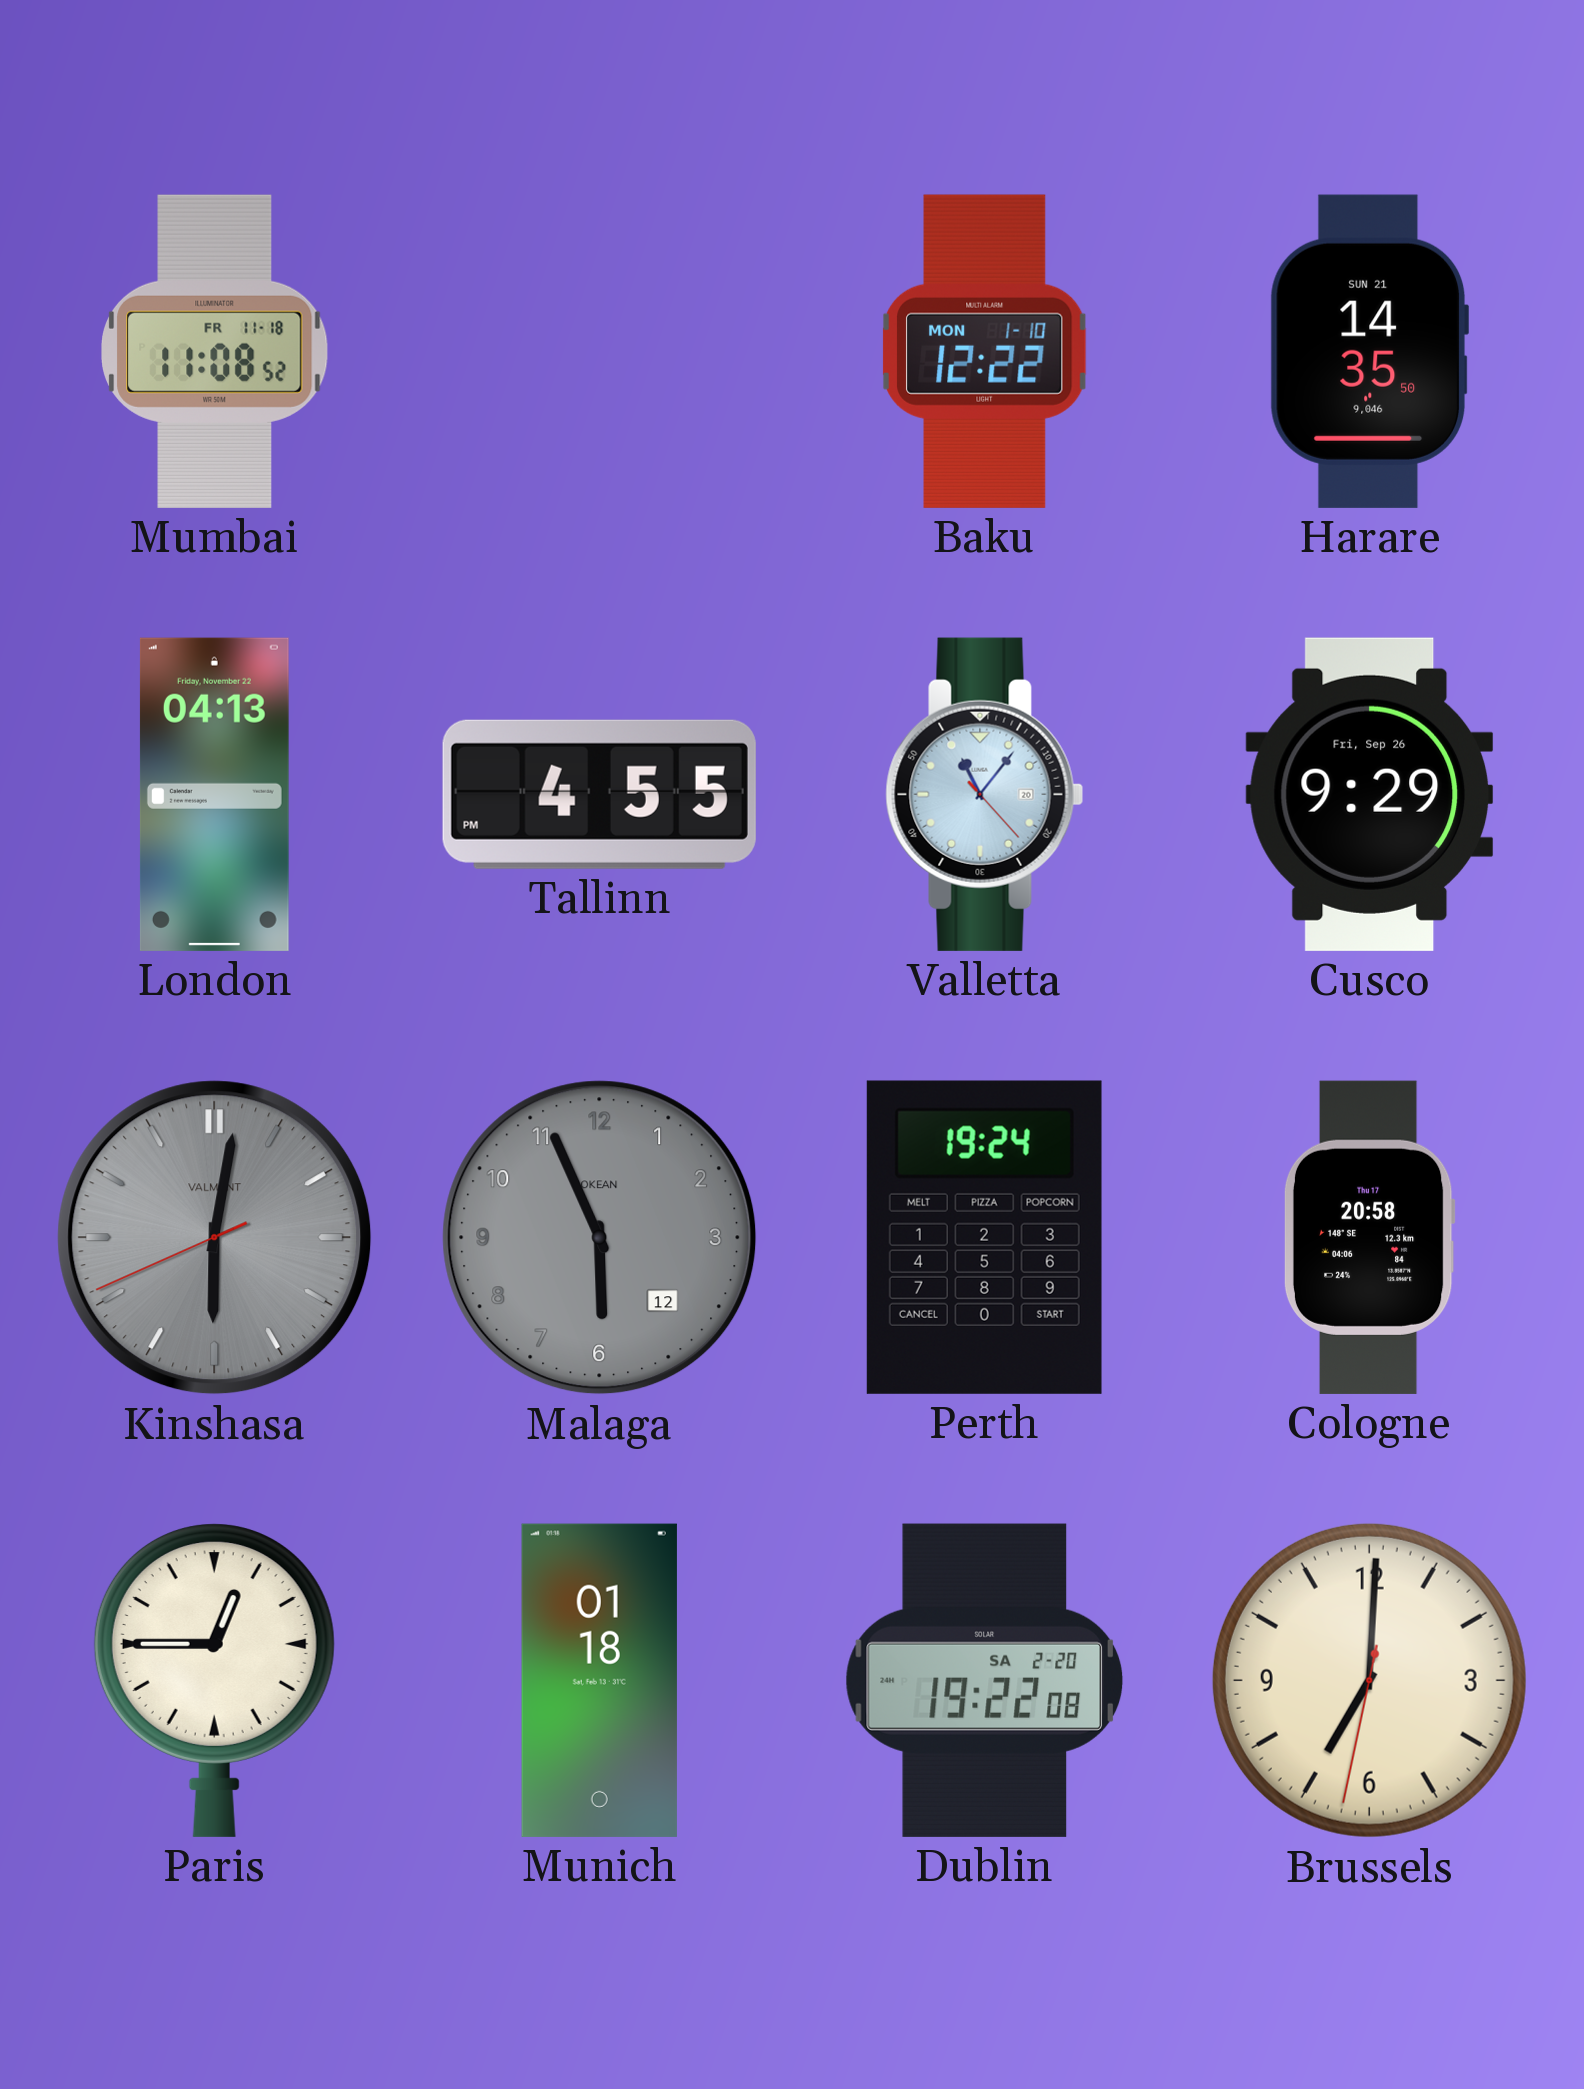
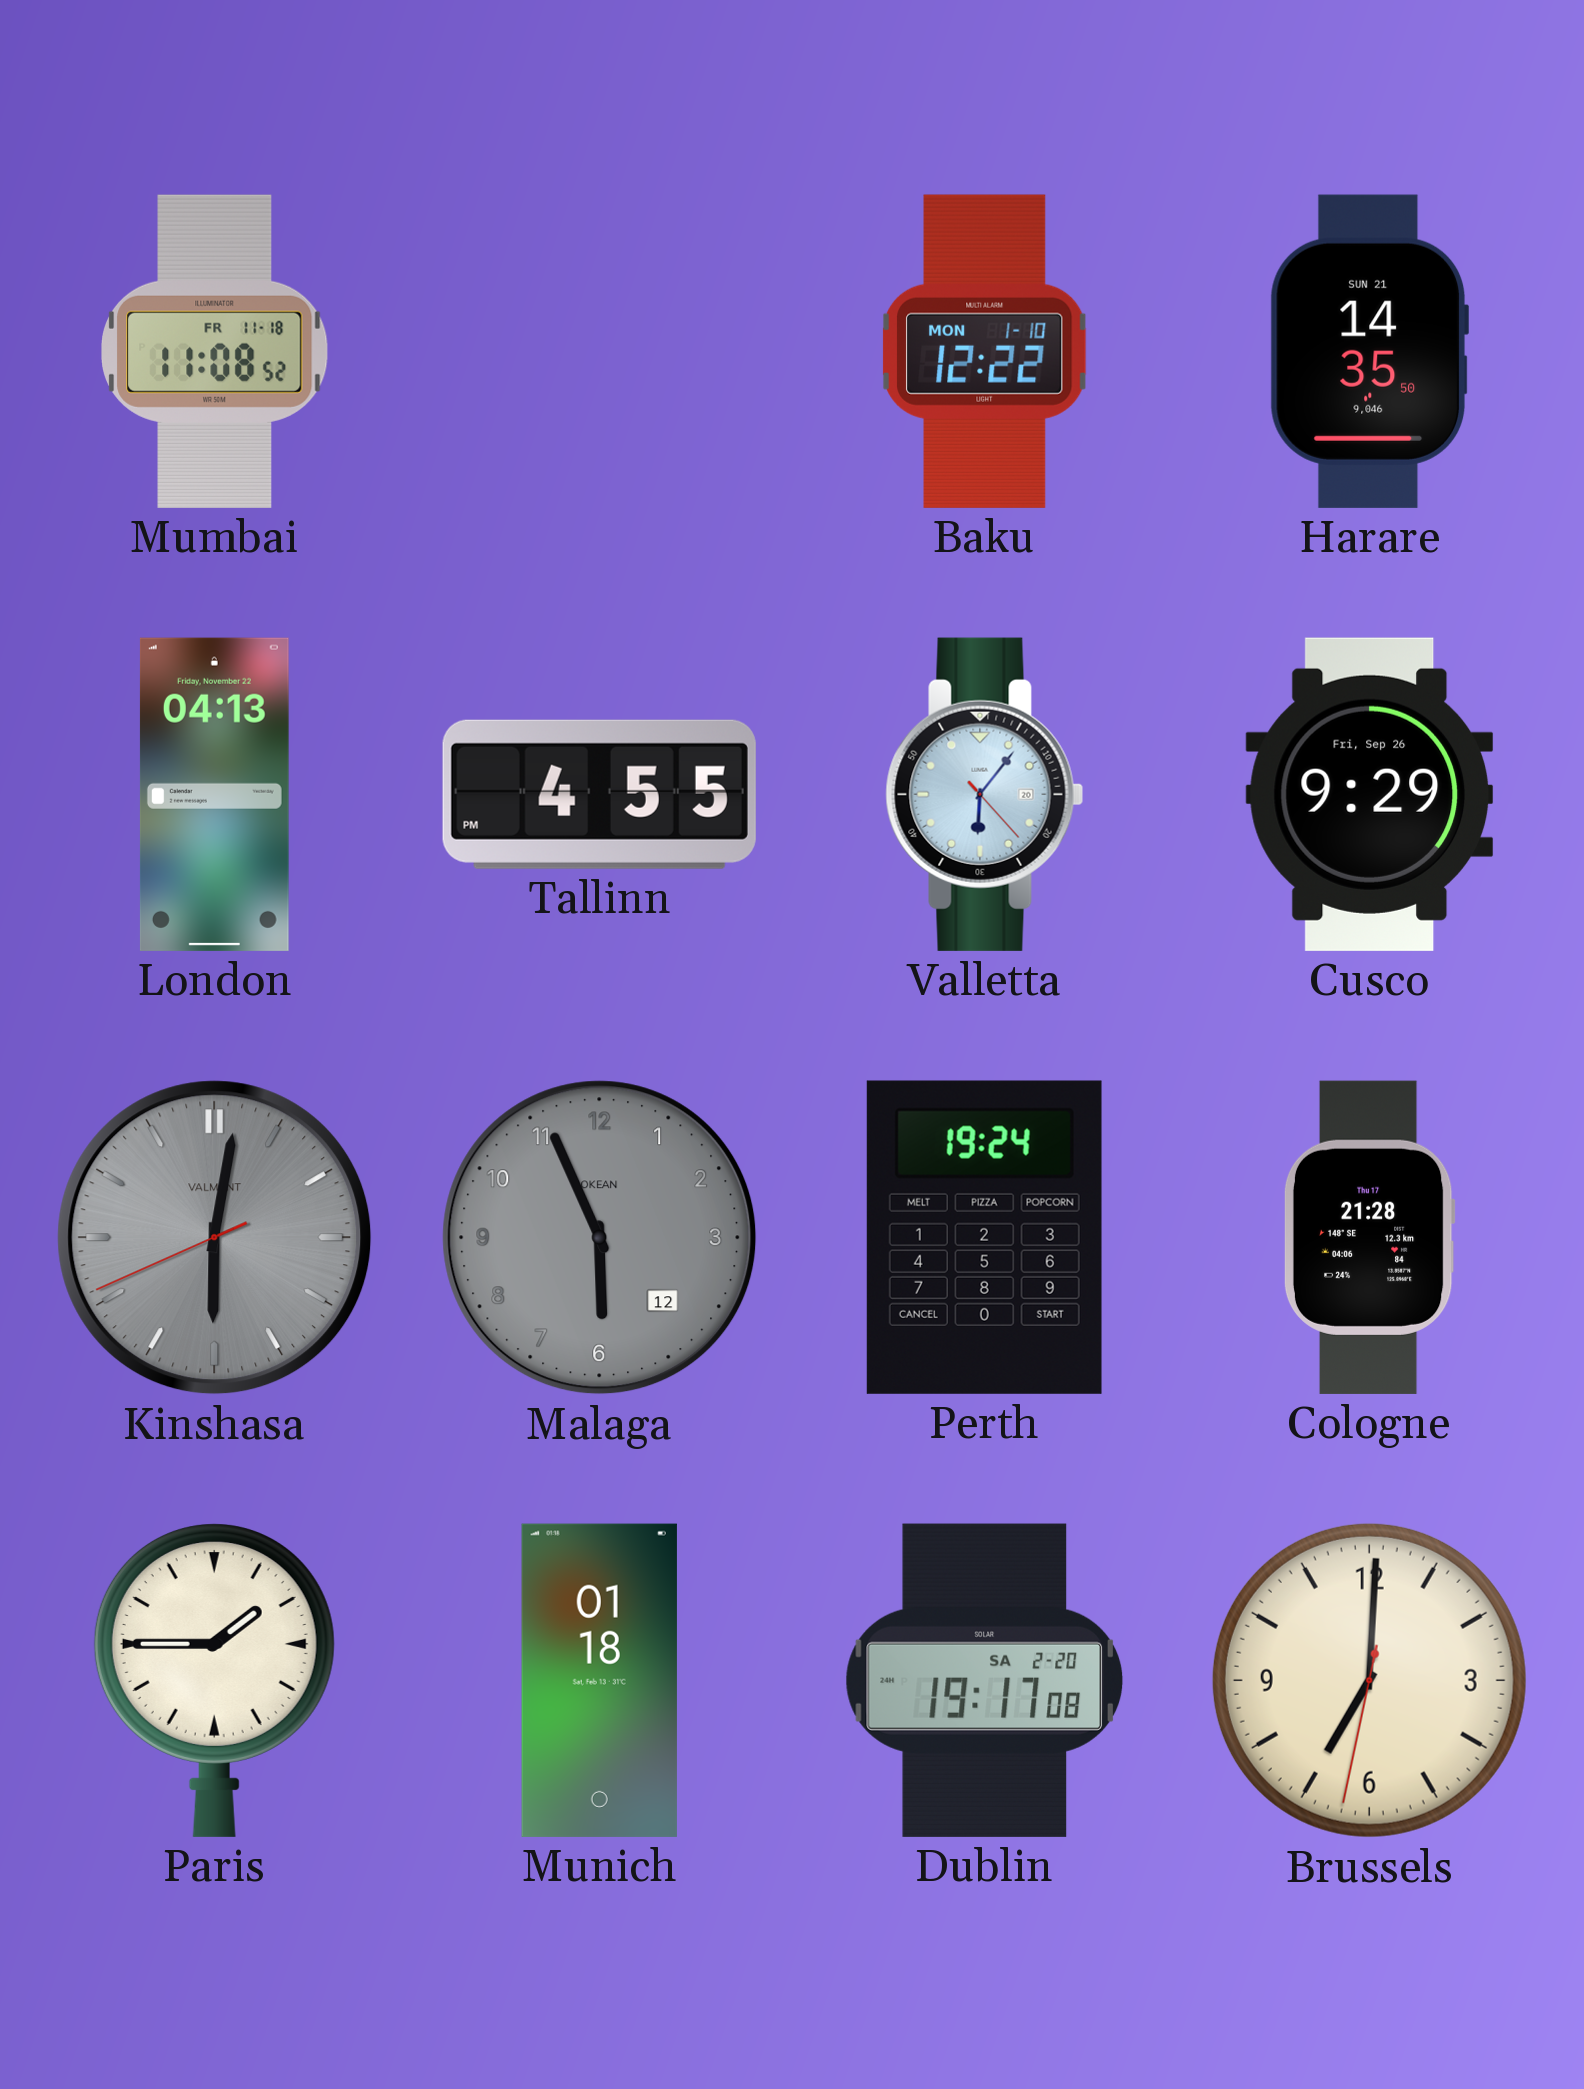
Valletta: 11:06 -> 6:06
Cologne: 20:58 -> 21:28
Paris: 12:45 -> 1:45
Dublin: 19:22 -> 19:17
